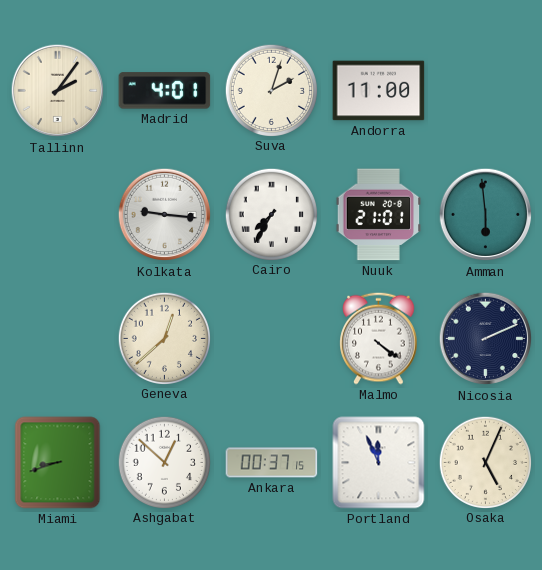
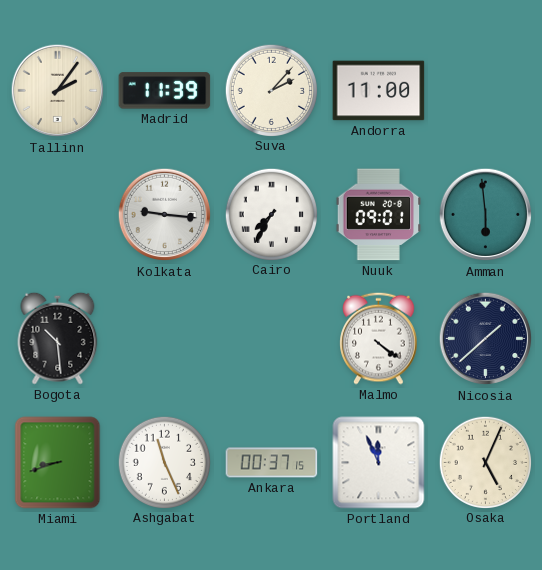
Madrid: 4:01 -> 11:39
Suva: 2:03 -> 2:07
Nuuk: 21:01 -> 09:01
Bogota: none -> 10:29
Geneva: 12:38 -> none
Nicosia: 2:11 -> 1:38
Ashgabat: 12:52 -> 11:26
